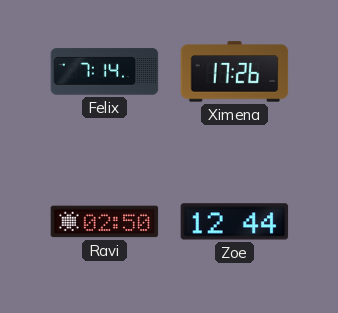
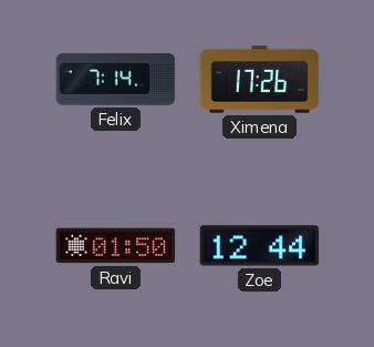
Ravi: 02:50 -> 01:50
